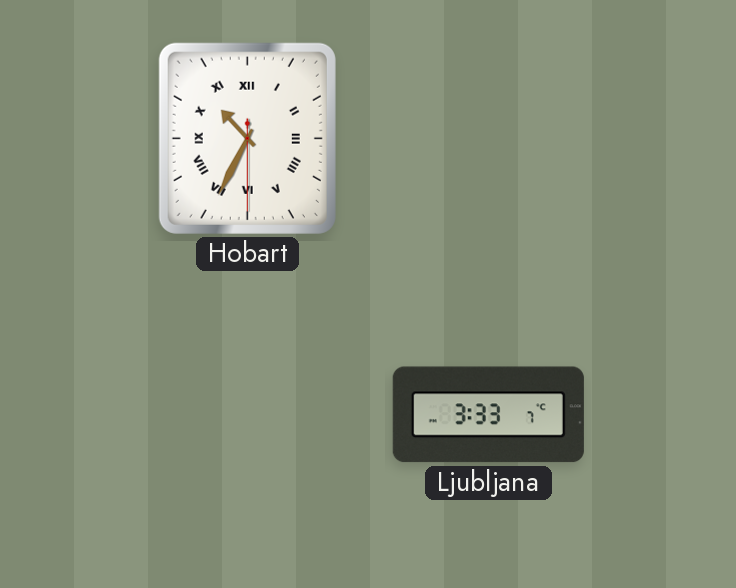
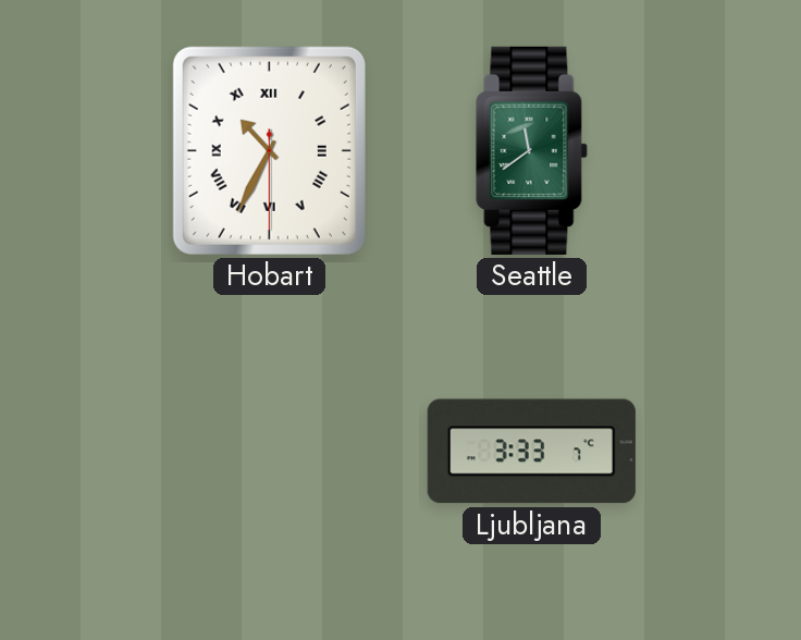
Seattle: none -> 11:39
